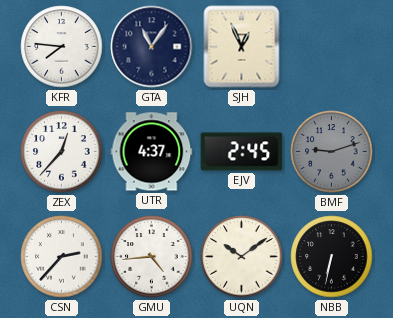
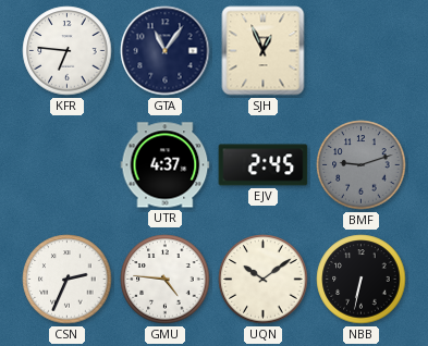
KFR: 7:46 -> 6:46
ZEX: 12:37 -> none
CSN: 2:37 -> 2:34
GMU: 4:44 -> 4:46
